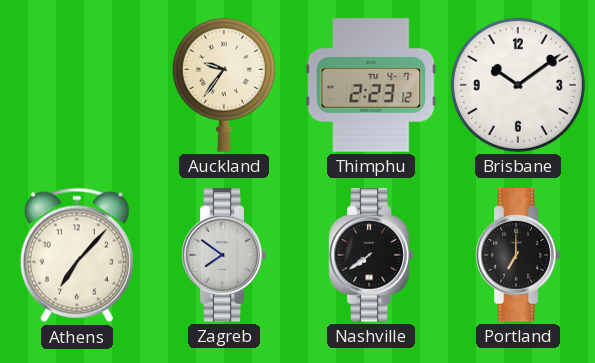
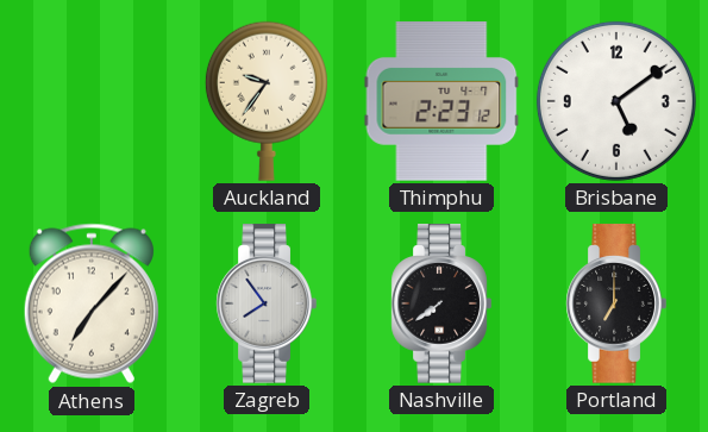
Brisbane: 10:09 -> 5:09
Zagreb: 7:51 -> 7:54
